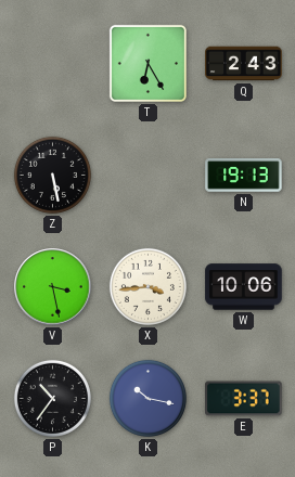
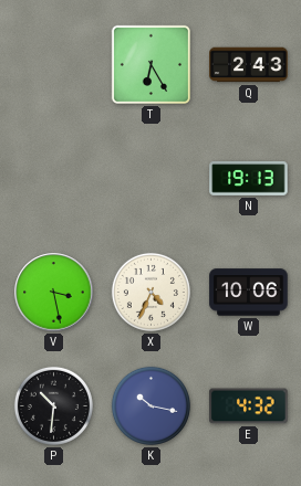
Z: 5:28 -> none
X: 3:44 -> 4:34
P: 10:36 -> 10:31
E: 3:37 -> 4:32
